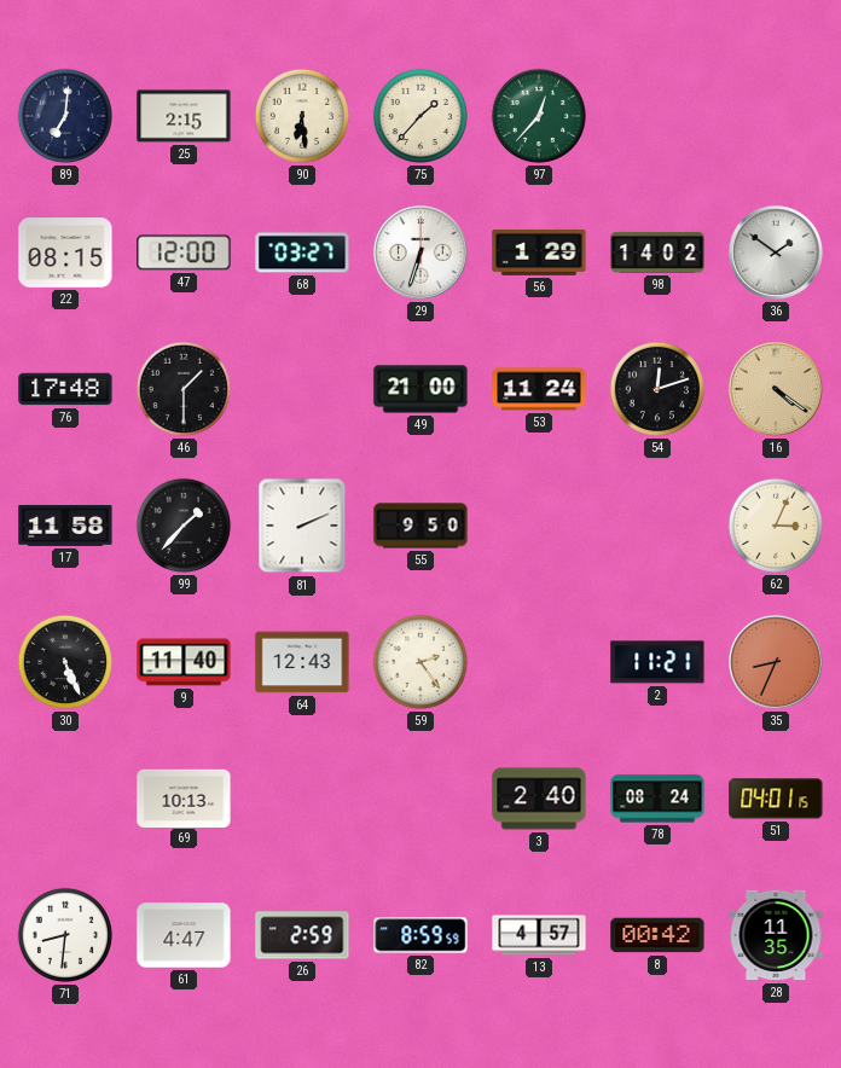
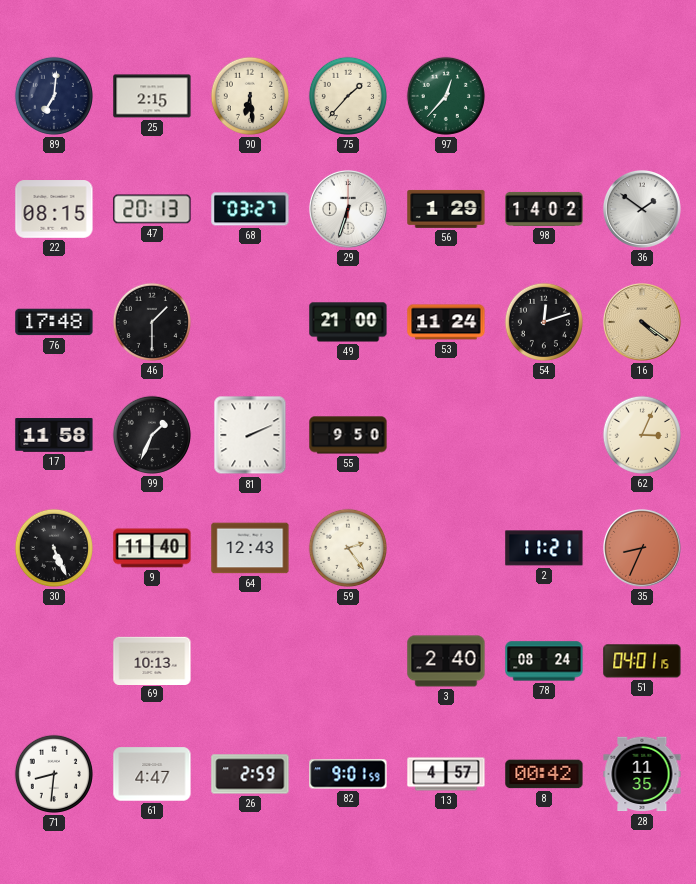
47: 12:00 -> 20:13
99: 1:37 -> 1:34
82: 8:59 -> 9:01
